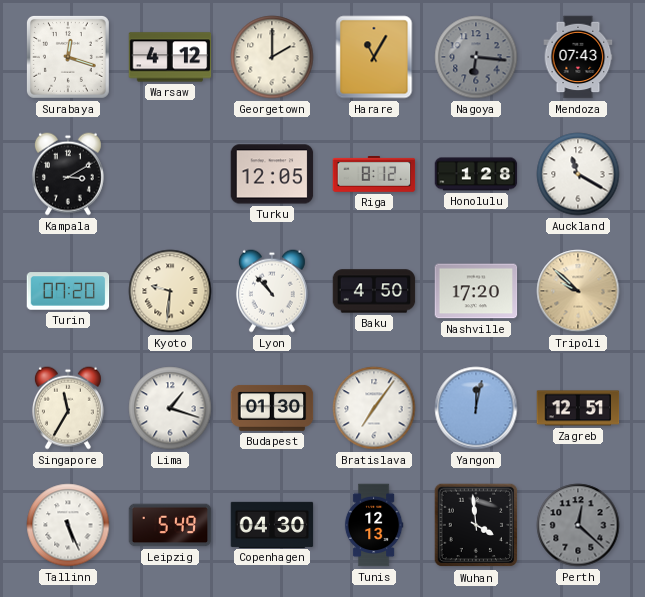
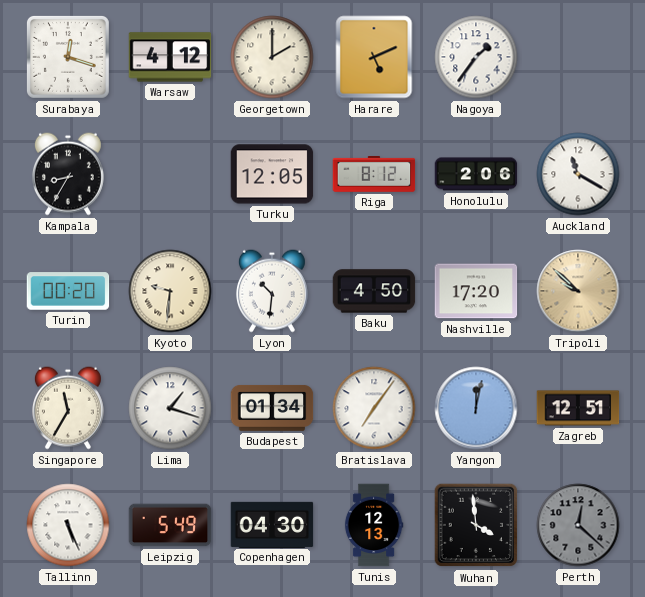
Harare: 11:05 -> 5:11
Nagoya: 6:16 -> 1:36
Nagoya dial: grey -> white
Mendoza: 07:43 -> none
Kampala: 3:10 -> 8:35
Honolulu: 1:28 -> 2:06
Turin: 07:20 -> 00:20
Lyon: 10:53 -> 10:31
Budapest: 01:30 -> 01:34
